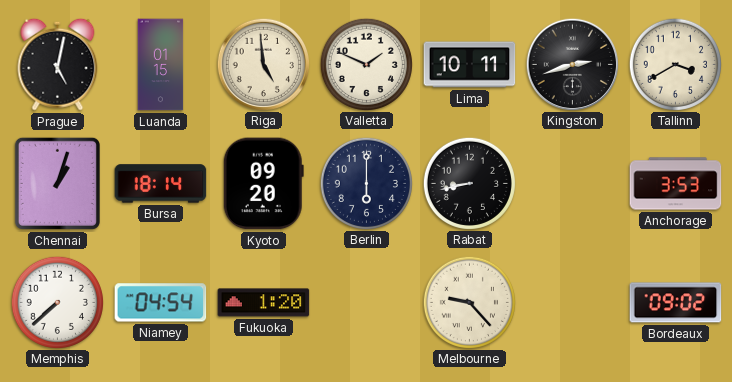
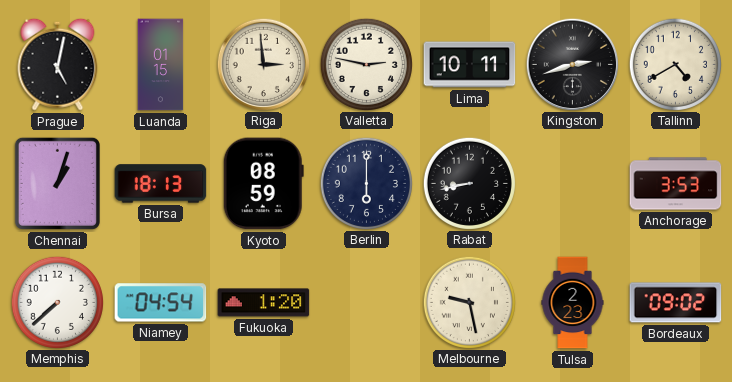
Riga: 4:59 -> 2:59
Valletta: 1:49 -> 2:47
Tallinn: 3:40 -> 4:40
Bursa: 18:14 -> 18:13
Kyoto: 09:20 -> 08:59
Melbourne: 9:23 -> 9:28
Tulsa: none -> 2:23
